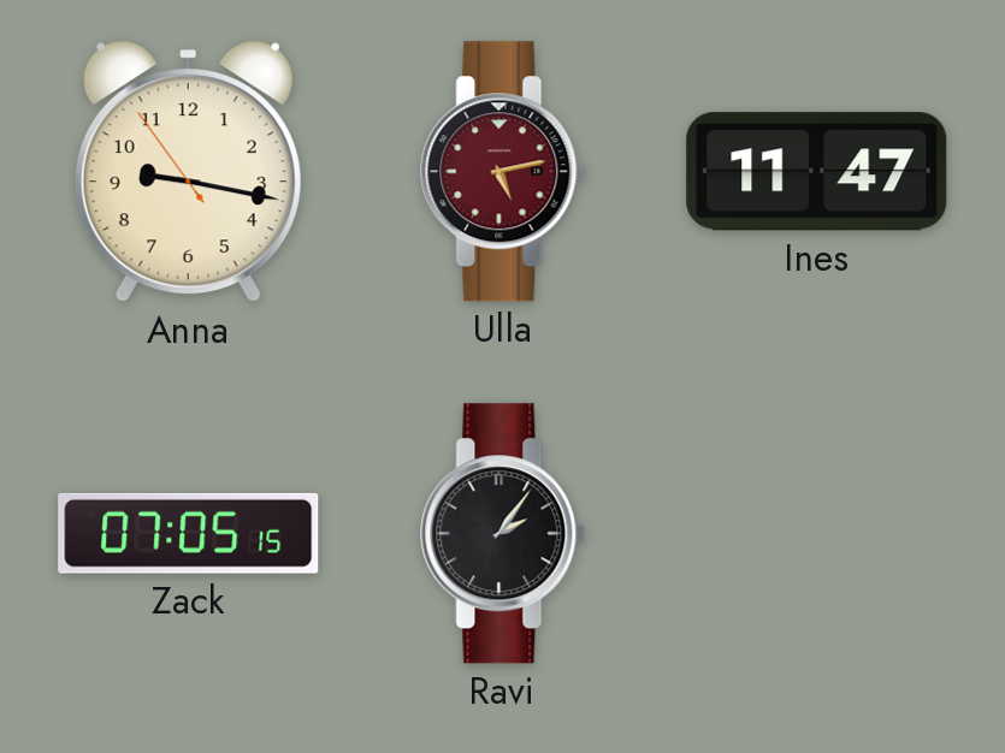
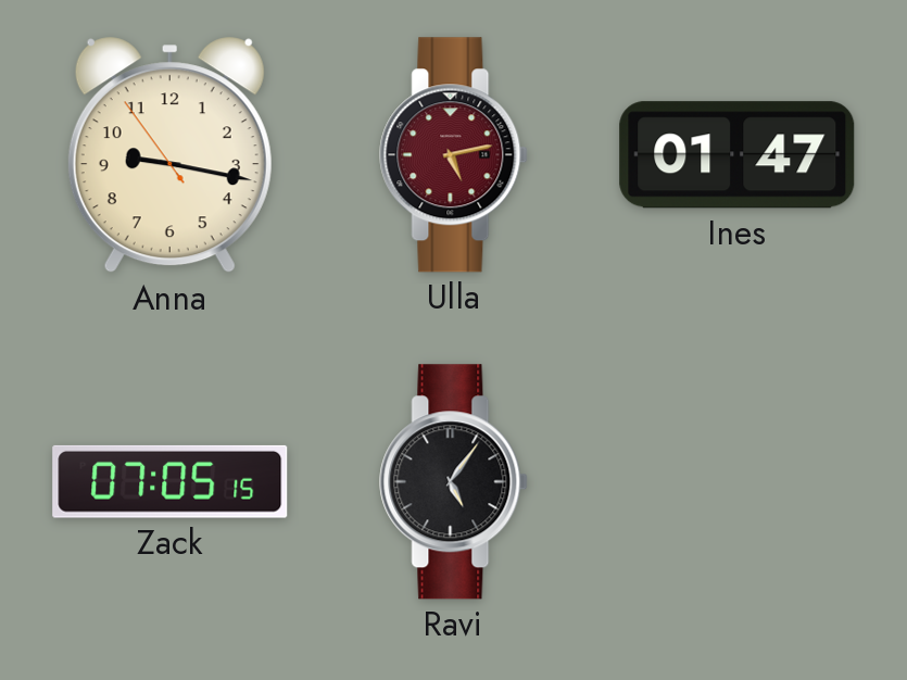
Ines: 11:47 -> 01:47
Ravi: 2:06 -> 5:06
